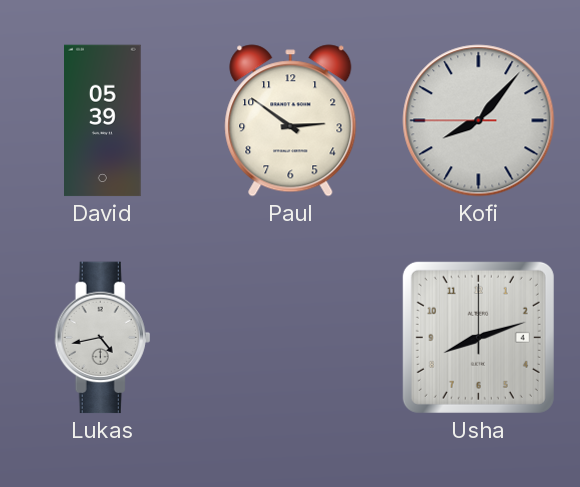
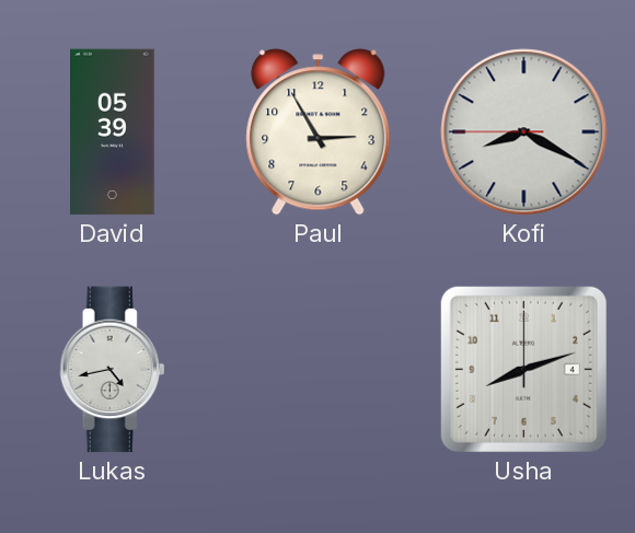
Paul: 2:51 -> 2:55
Kofi: 8:06 -> 8:19
